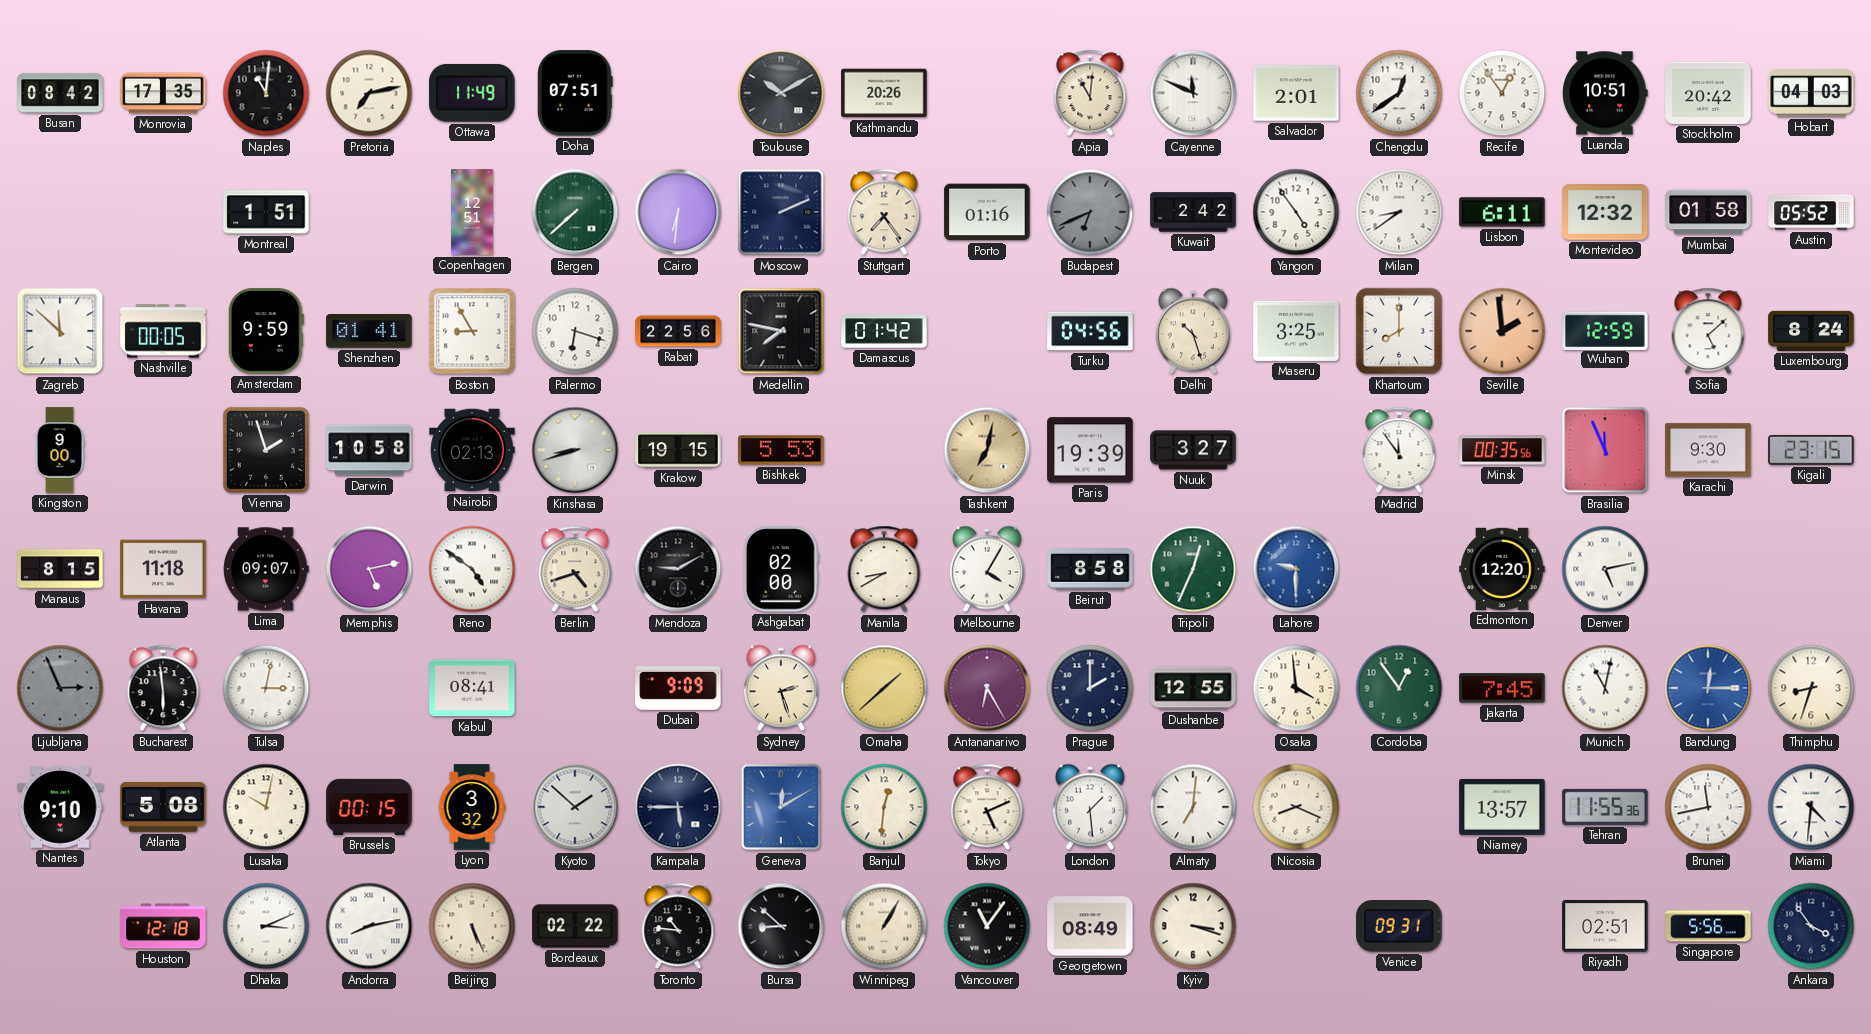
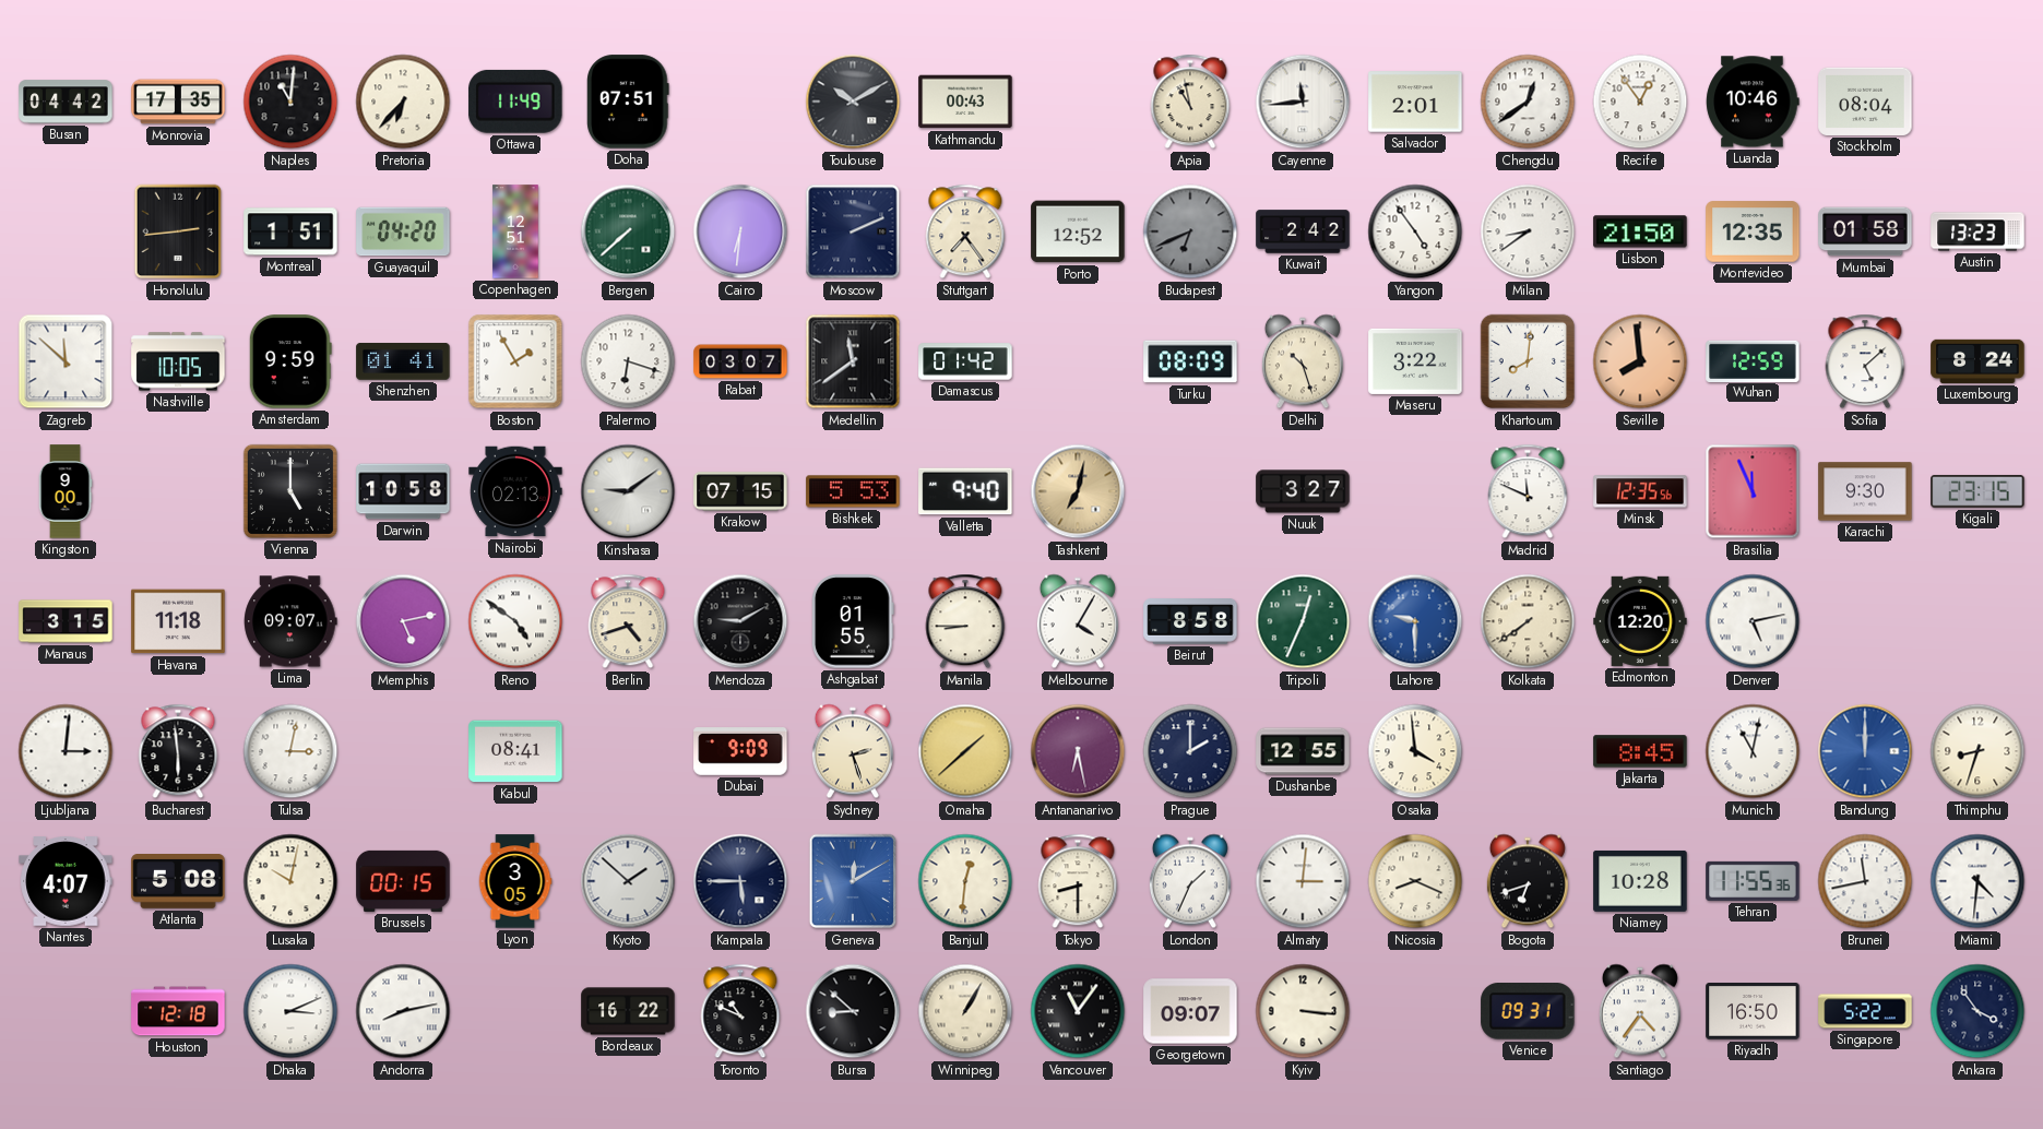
Busan: 08:42 -> 04:42
Pretoria: 7:13 -> 6:37
Kathmandu: 20:26 -> 00:43
Apia: 11:01 -> 10:58
Cayenne: 11:49 -> 11:44
Luanda: 10:51 -> 10:46
Stockholm: 20:42 -> 08:04
Hobart: 04:03 -> none
Honolulu: none -> 2:44
Guayaquil: none -> 04:20
Porto: 01:16 -> 12:52
Lisbon: 6:11 -> 21:50
Montevideo: 12:32 -> 12:35
Austin: 05:52 -> 13:23
Nashville: 00:05 -> 10:05
Boston: 8:55 -> 1:55
Rabat: 22:56 -> 03:07
Medellin: 7:47 -> 11:39
Turku: 04:56 -> 08:09
Maseru: 3:25 -> 3:22
Khartoum: 8:00 -> 8:01
Seville: 1:59 -> 7:59
Vienna: 1:57 -> 5:00
Kinshasa: 8:42 -> 9:09
Krakow: 19:15 -> 07:15
Valletta: none -> 9:40
Paris: 19:39 -> none
Madrid: 11:54 -> 11:49
Minsk: 00:35 -> 12:35
Manaus: 8:15 -> 3:15
Ashgabat: 02:00 -> 01:55
Manila: 8:40 -> 8:45
Kolkata: none -> 7:39
Ljubljana: 2:56 -> 3:01
Ljubljana dial: grey -> white
Antananarivo: 6:25 -> 6:28
Cordoba: 12:54 -> none
Jakarta: 7:45 -> 8:45
Bandung: 12:15 -> 12:00
Nantes: 9:10 -> 4:07
Lyon: 3:32 -> 3:05
Tokyo: 5:11 -> 8:30
London: 1:29 -> 1:34
Almaty: 7:01 -> 3:01
Bogota: none -> 6:42
Niamey: 13:57 -> 10:28
Beijing: 5:26 -> none
Bordeaux: 02:22 -> 16:22
Toronto: 10:46 -> 10:49
Georgetown: 08:49 -> 09:07
Kyiv: 3:18 -> 3:16
Santiago: none -> 4:36
Riyadh: 02:51 -> 16:50
Singapore: 5:56 -> 5:22
